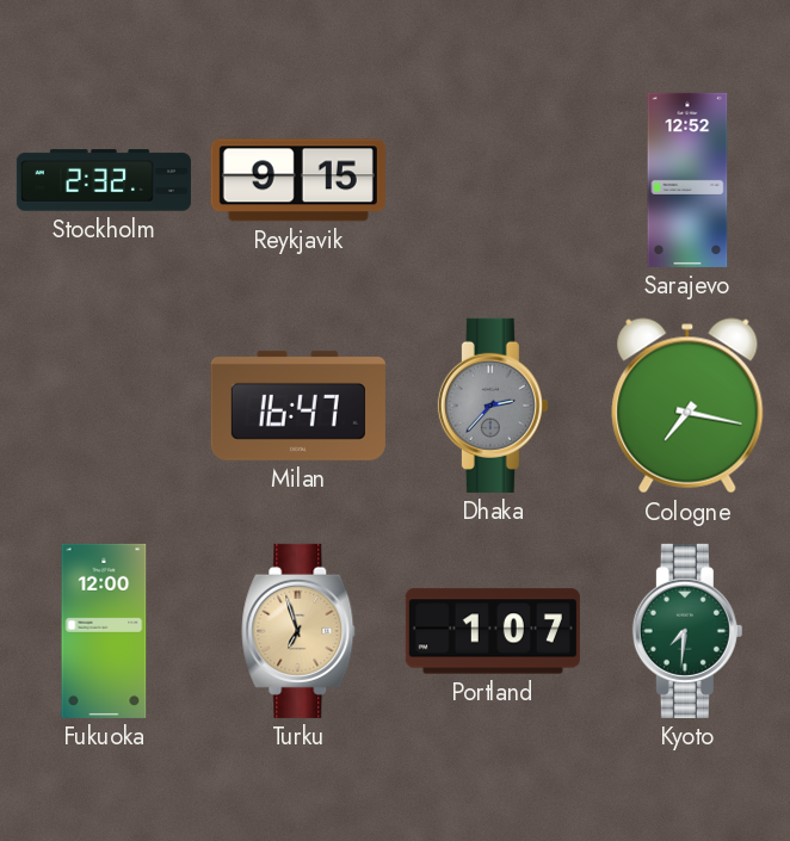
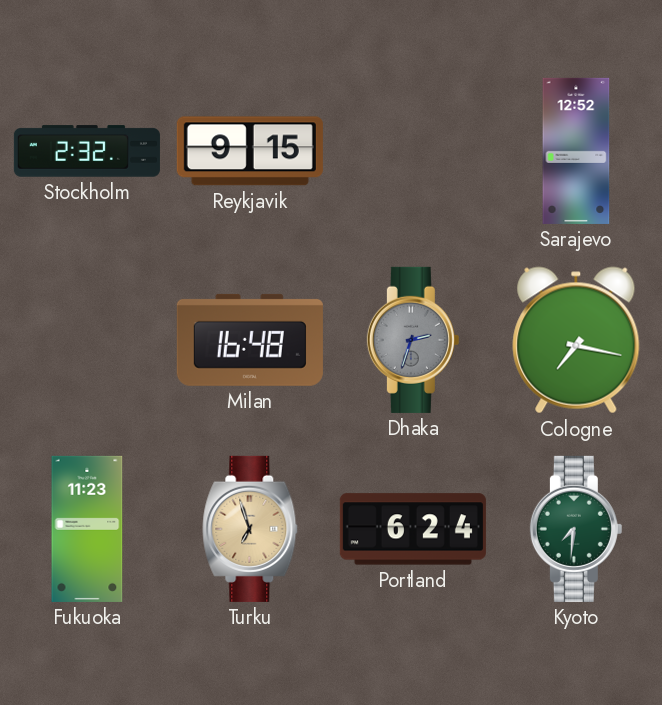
Milan: 16:47 -> 16:48
Dhaka: 2:37 -> 2:33
Fukuoka: 12:00 -> 11:23
Portland: 1:07 -> 6:24
